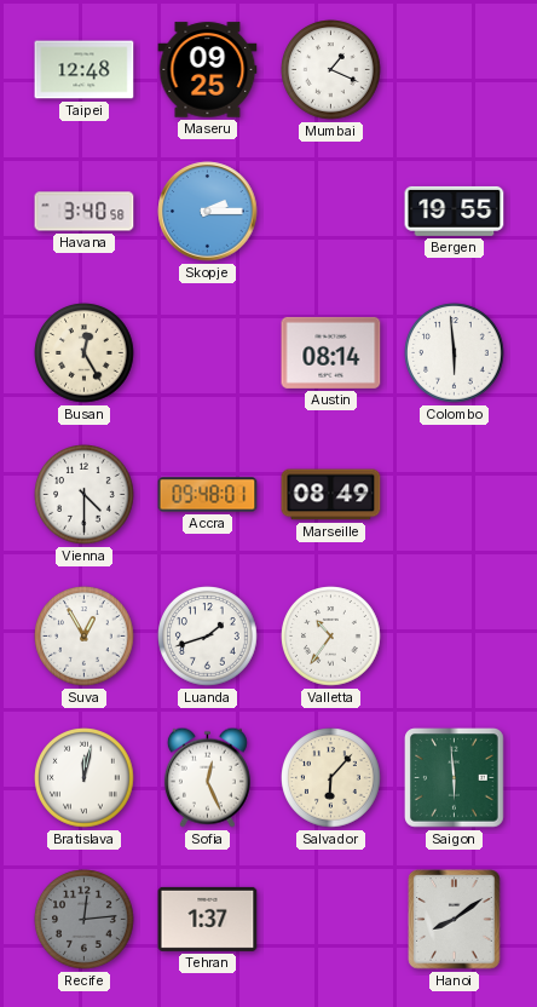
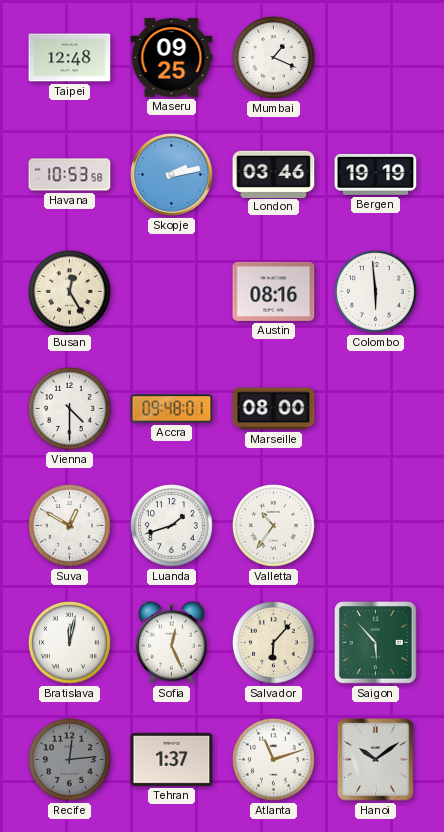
Havana: 3:40 -> 10:53
Skopje: 2:15 -> 2:13
London: none -> 03:46
Bergen: 19:55 -> 19:19
Austin: 08:14 -> 08:16
Marseille: 08:49 -> 08:00
Suva: 12:55 -> 12:50
Saigon: 5:59 -> 5:53
Atlanta: none -> 11:12
Hanoi: 8:09 -> 10:09
